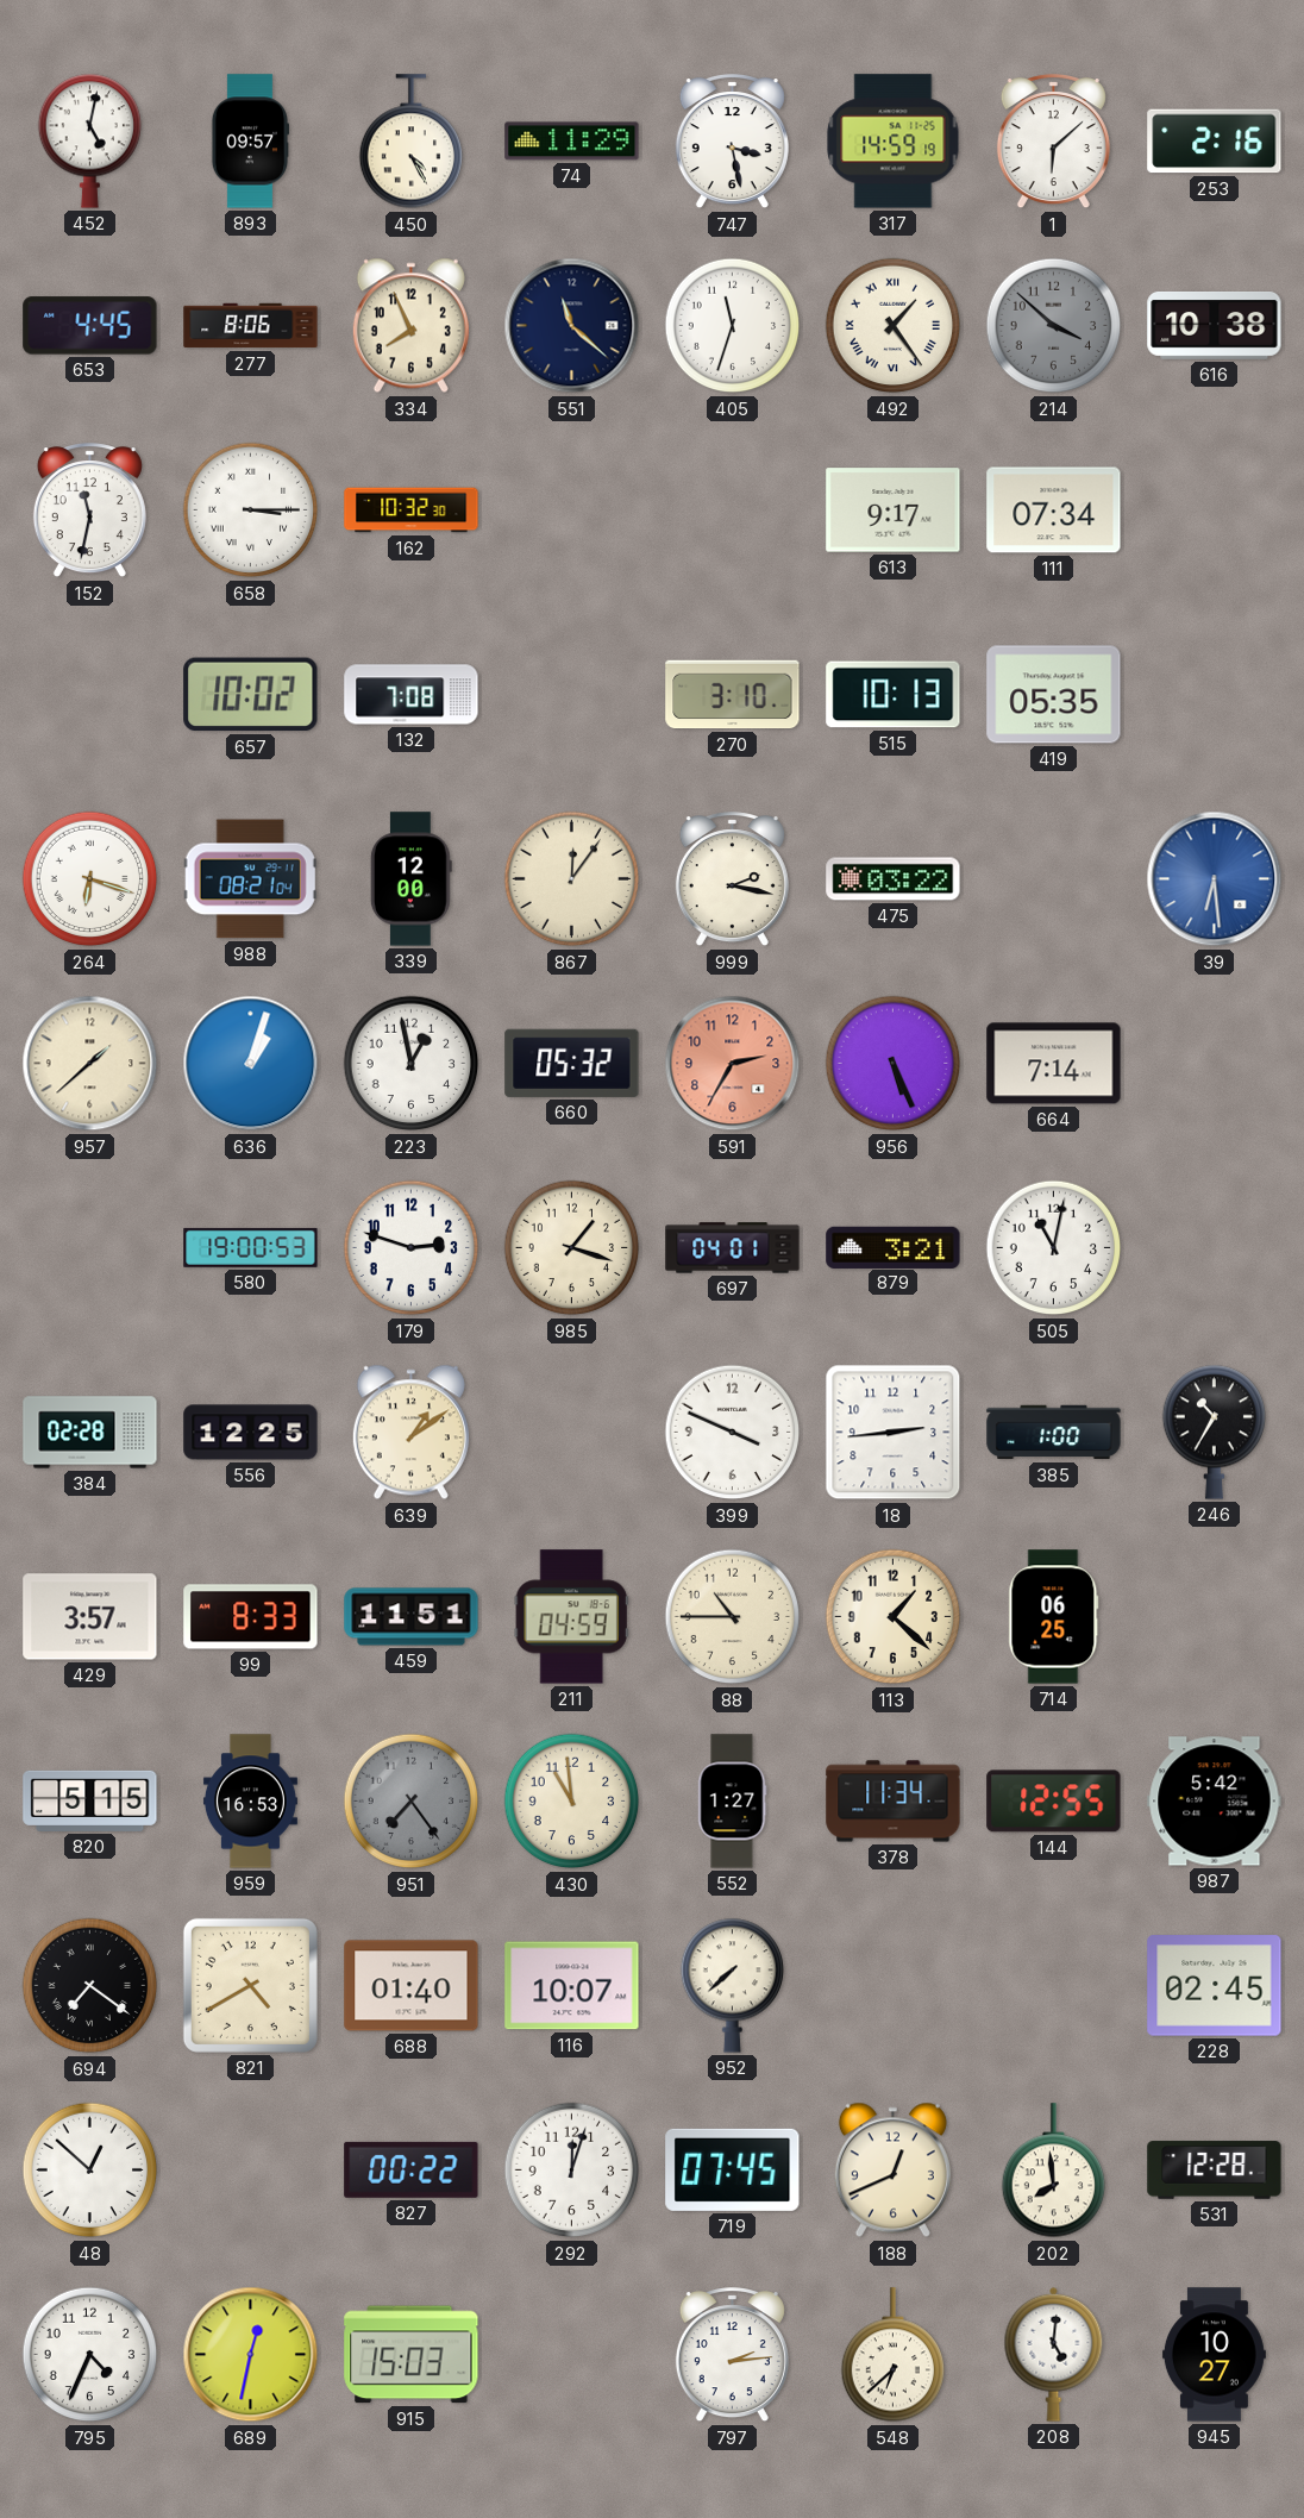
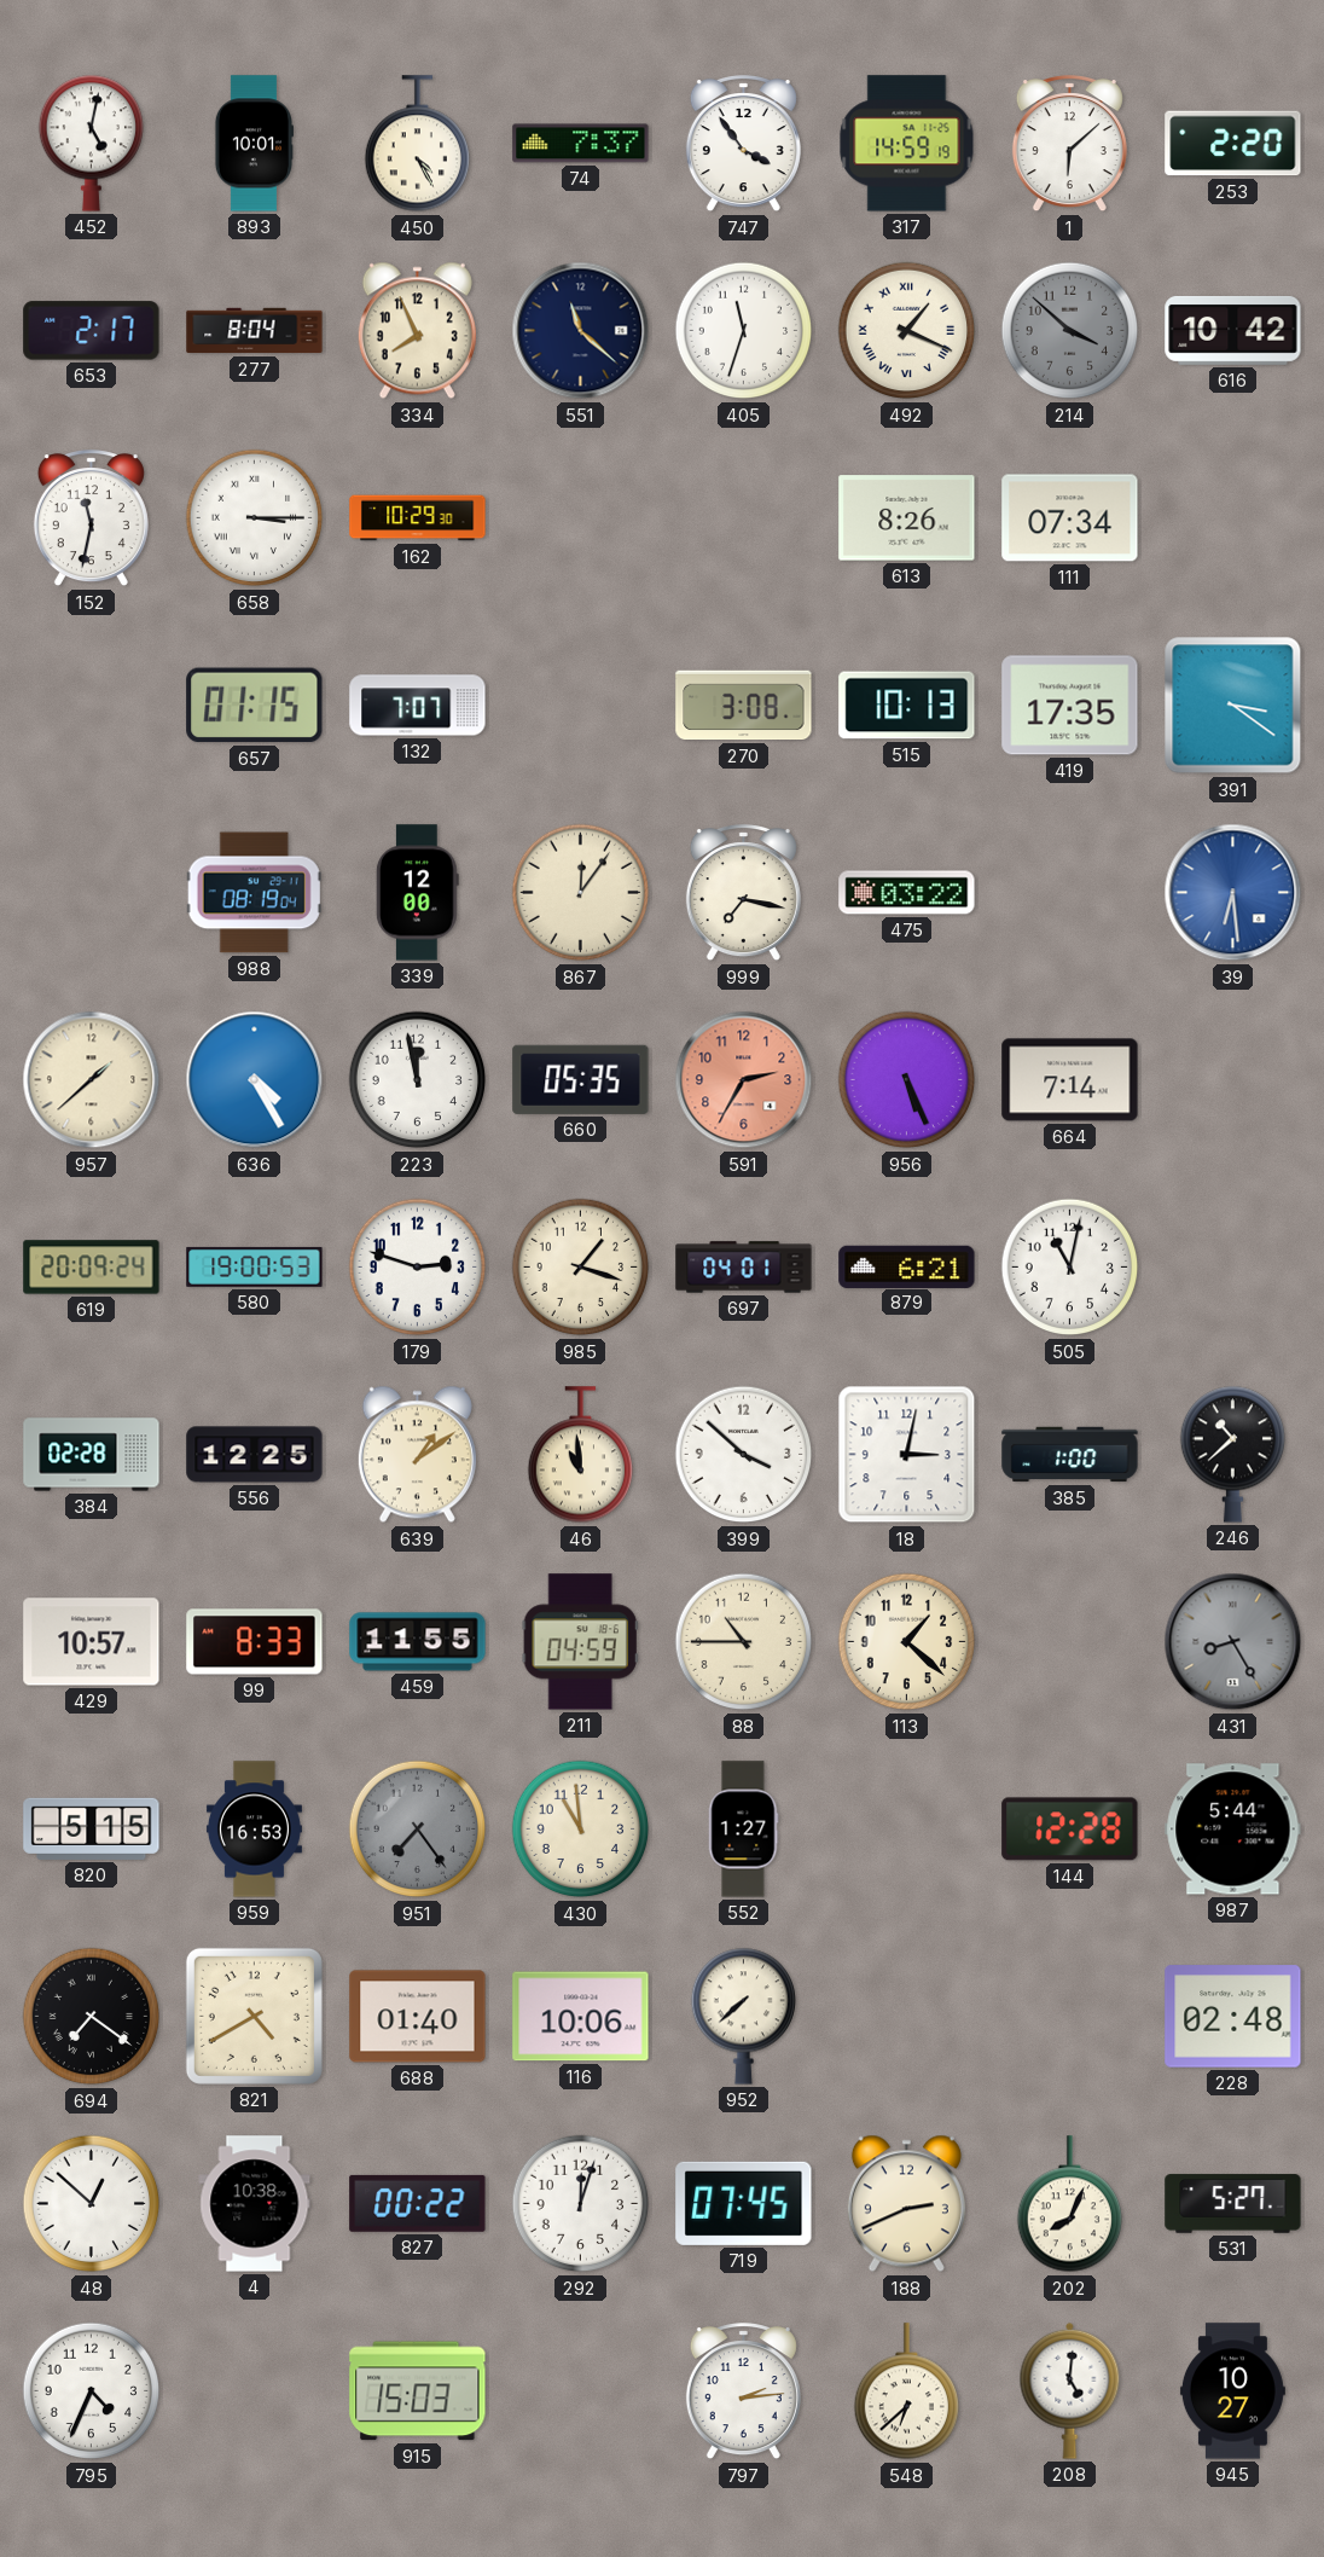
893: 09:57 -> 10:01
74: 11:29 -> 7:37
747: 3:28 -> 3:54
253: 2:16 -> 2:20
653: 4:45 -> 2:17
277: 8:06 -> 8:04
492: 1:24 -> 1:19
616: 10:38 -> 10:42
162: 10:32 -> 10:29
613: 9:17 -> 8:26
657: 10:02 -> 01:15
132: 7:08 -> 7:07
270: 3:10 -> 3:08
419: 05:35 -> 17:35
391: none -> 3:21
264: 6:18 -> none
988: 08:21 -> 08:19
999: 2:17 -> 7:17
636: 1:03 -> 4:25
223: 12:58 -> 11:58
660: 05:32 -> 05:35
619: none -> 20:09
879: 3:21 -> 6:21
46: none -> 10:59
399: 3:49 -> 3:52
18: 2:44 -> 3:02
246: 10:35 -> 10:38
429: 3:57 -> 10:57
459: 11:51 -> 11:55
714: 06:25 -> none
431: none -> 8:25
378: 11:34 -> none
144: 12:55 -> 12:28
987: 5:42 -> 5:44
116: 10:07 -> 10:06
228: 02:45 -> 02:48
4: none -> 10:38
188: 12:41 -> 2:41
202: 7:59 -> 8:04
531: 12:28 -> 5:27
689: 12:32 -> none
